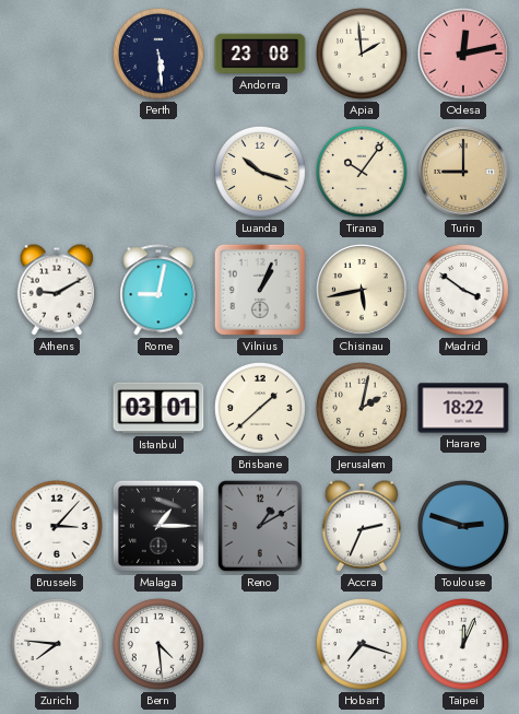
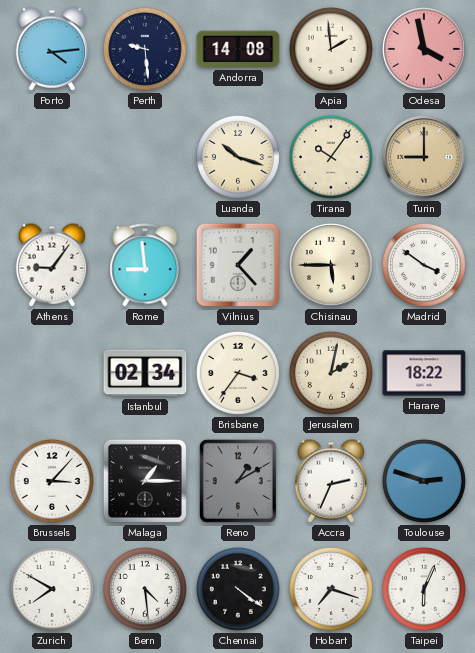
Porto: none -> 4:14
Perth: 5:29 -> 9:29
Andorra: 23:08 -> 14:08
Odesa: 12:13 -> 3:58
Athens: 9:10 -> 9:06
Rome: 9:02 -> 8:59
Vilnius: 1:04 -> 1:23
Chisinau: 5:43 -> 5:45
Istanbul: 03:01 -> 02:34
Brisbane: 1:38 -> 3:36
Zurich: 7:46 -> 7:50
Chennai: none -> 4:21
Taipei: 12:04 -> 6:04
